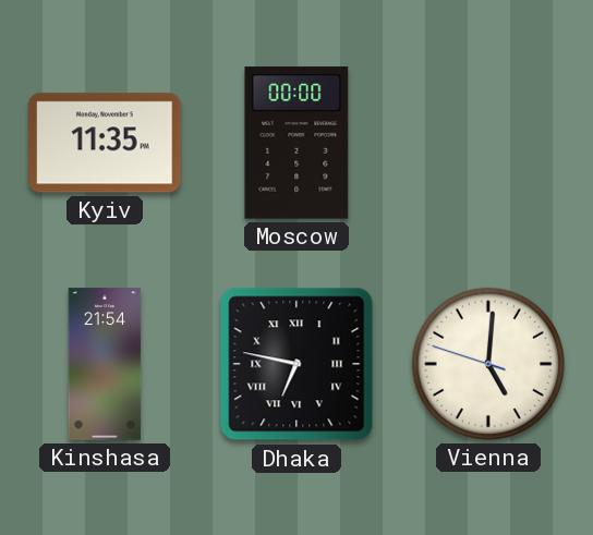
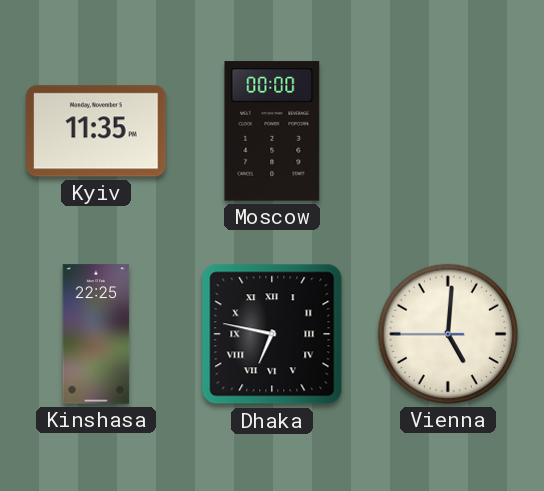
Kinshasa: 21:54 -> 22:25
Vienna: 5:00:48 -> 5:00:45
